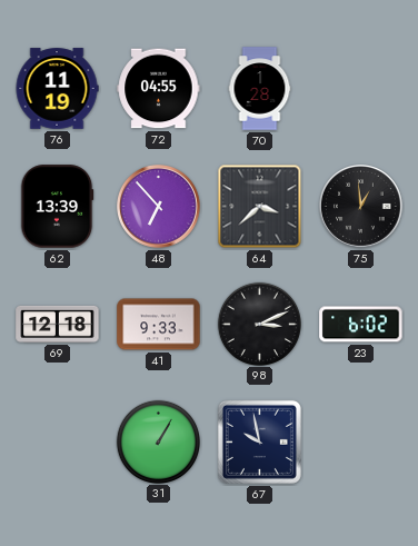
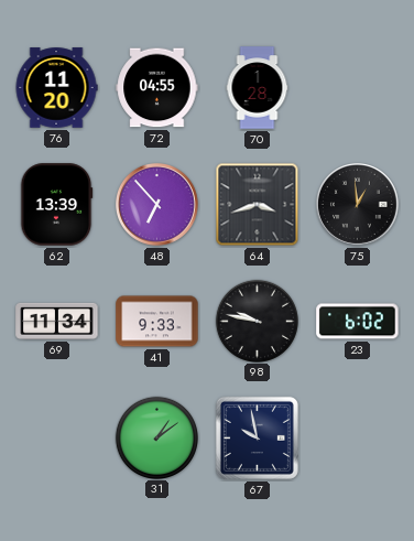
76: 11:19 -> 11:20
64: 3:38 -> 3:42
69: 12:18 -> 11:34
98: 3:11 -> 9:47
31: 1:05 -> 1:09
